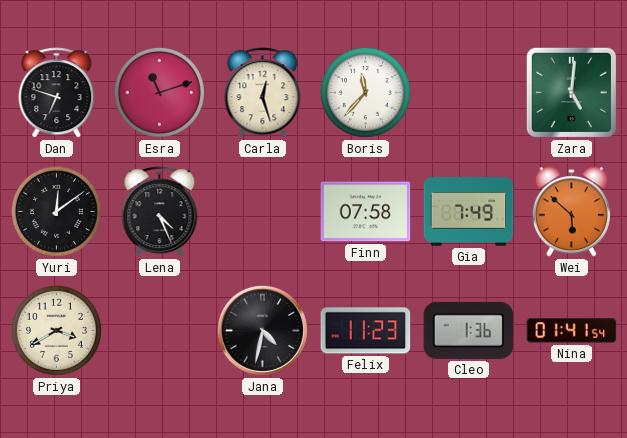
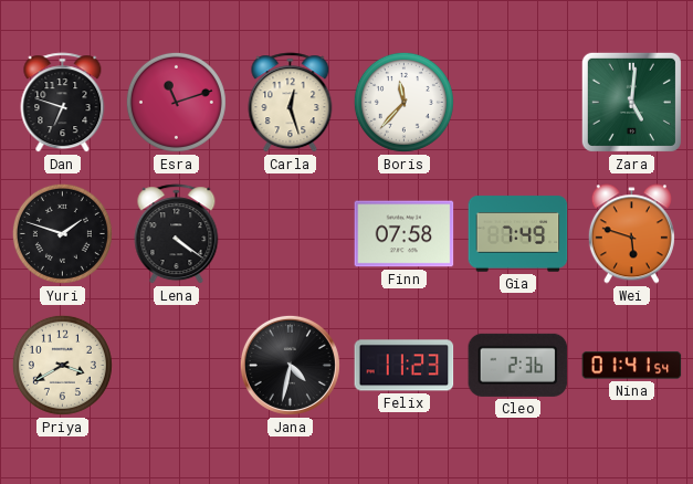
Yuri: 12:09 -> 1:48
Lena: 4:26 -> 4:21
Wei: 5:52 -> 5:48
Cleo: 1:36 -> 2:36
